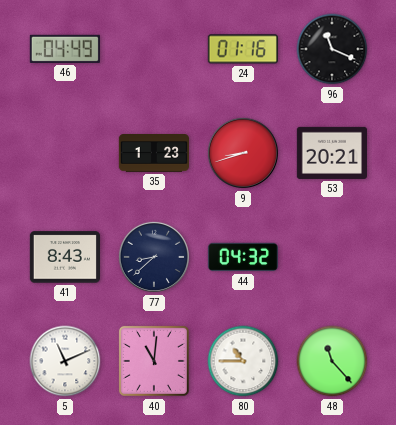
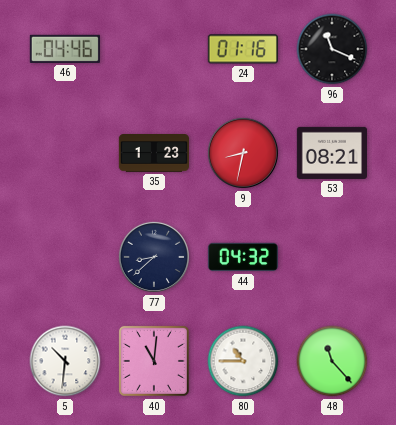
46: 04:49 -> 04:46
9: 8:42 -> 8:32
53: 20:21 -> 08:21
41: 8:43 -> none
5: 11:11 -> 10:31
